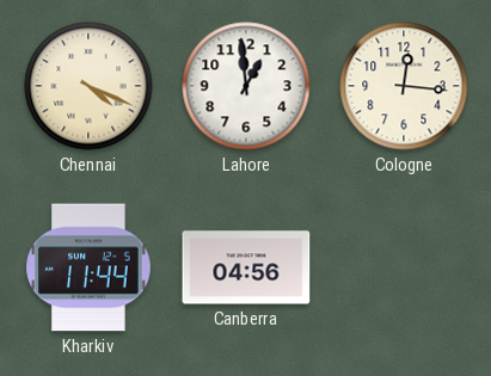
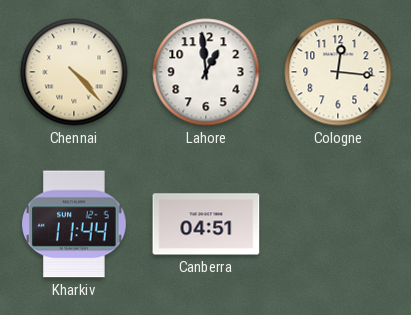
Chennai: 4:19 -> 4:23
Canberra: 04:56 -> 04:51
